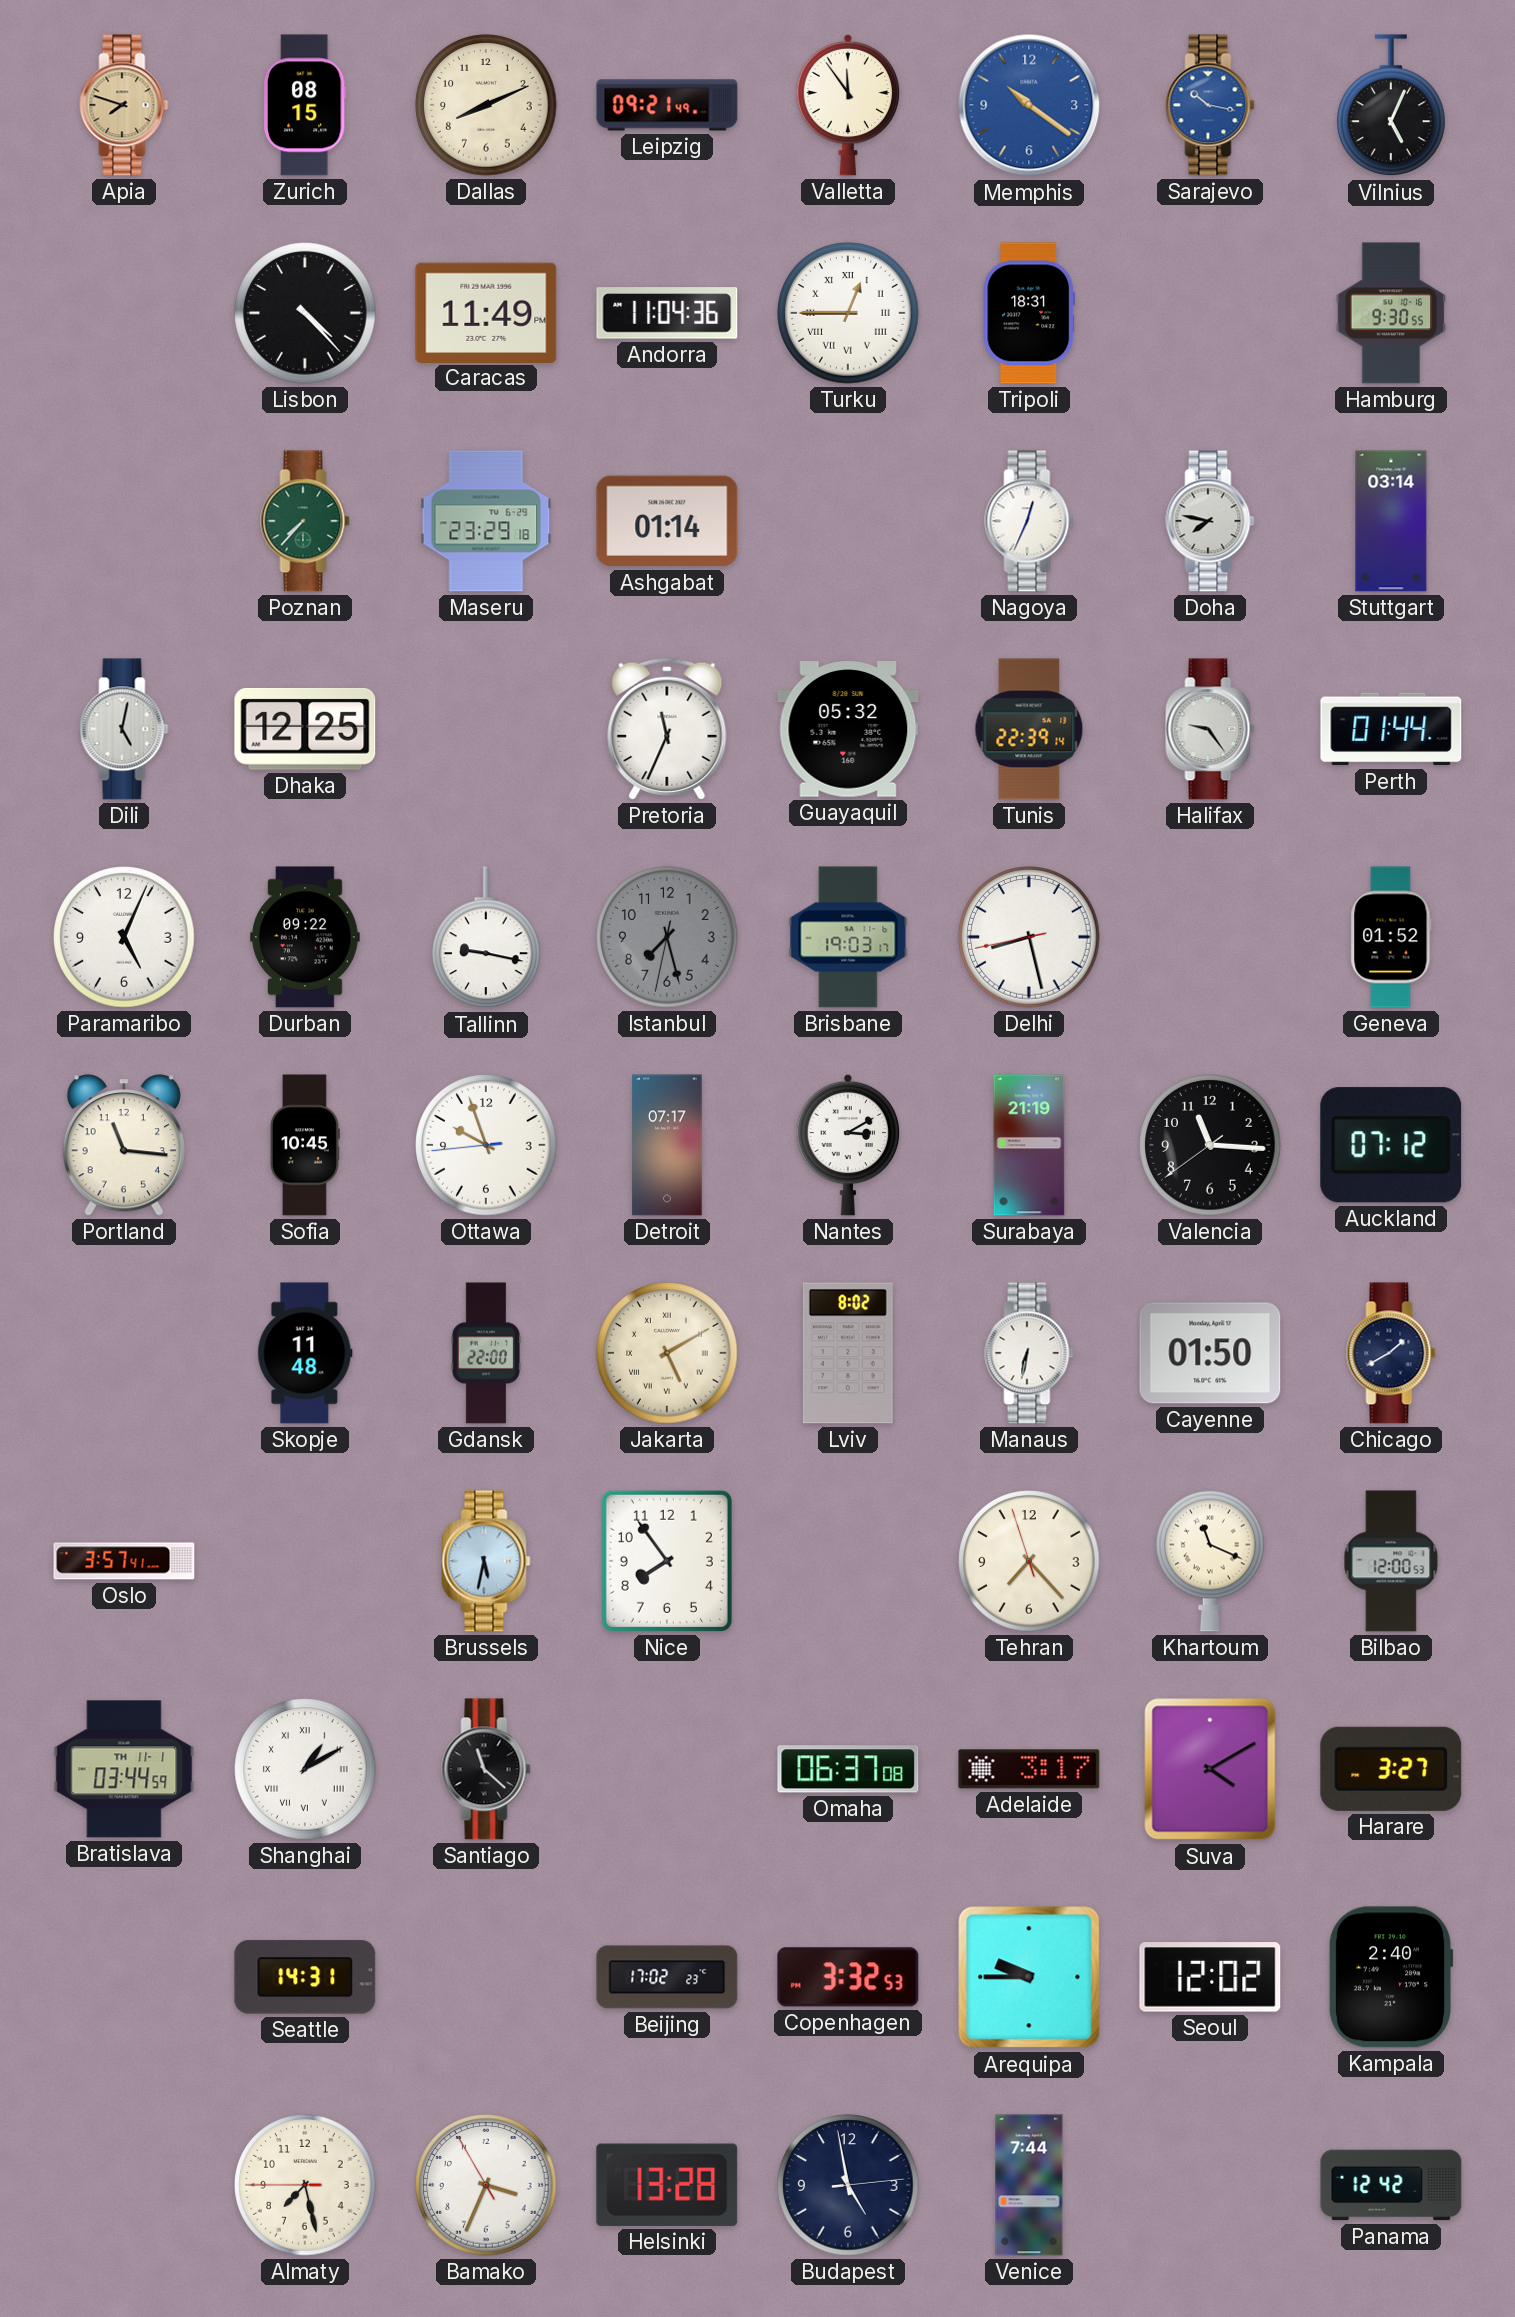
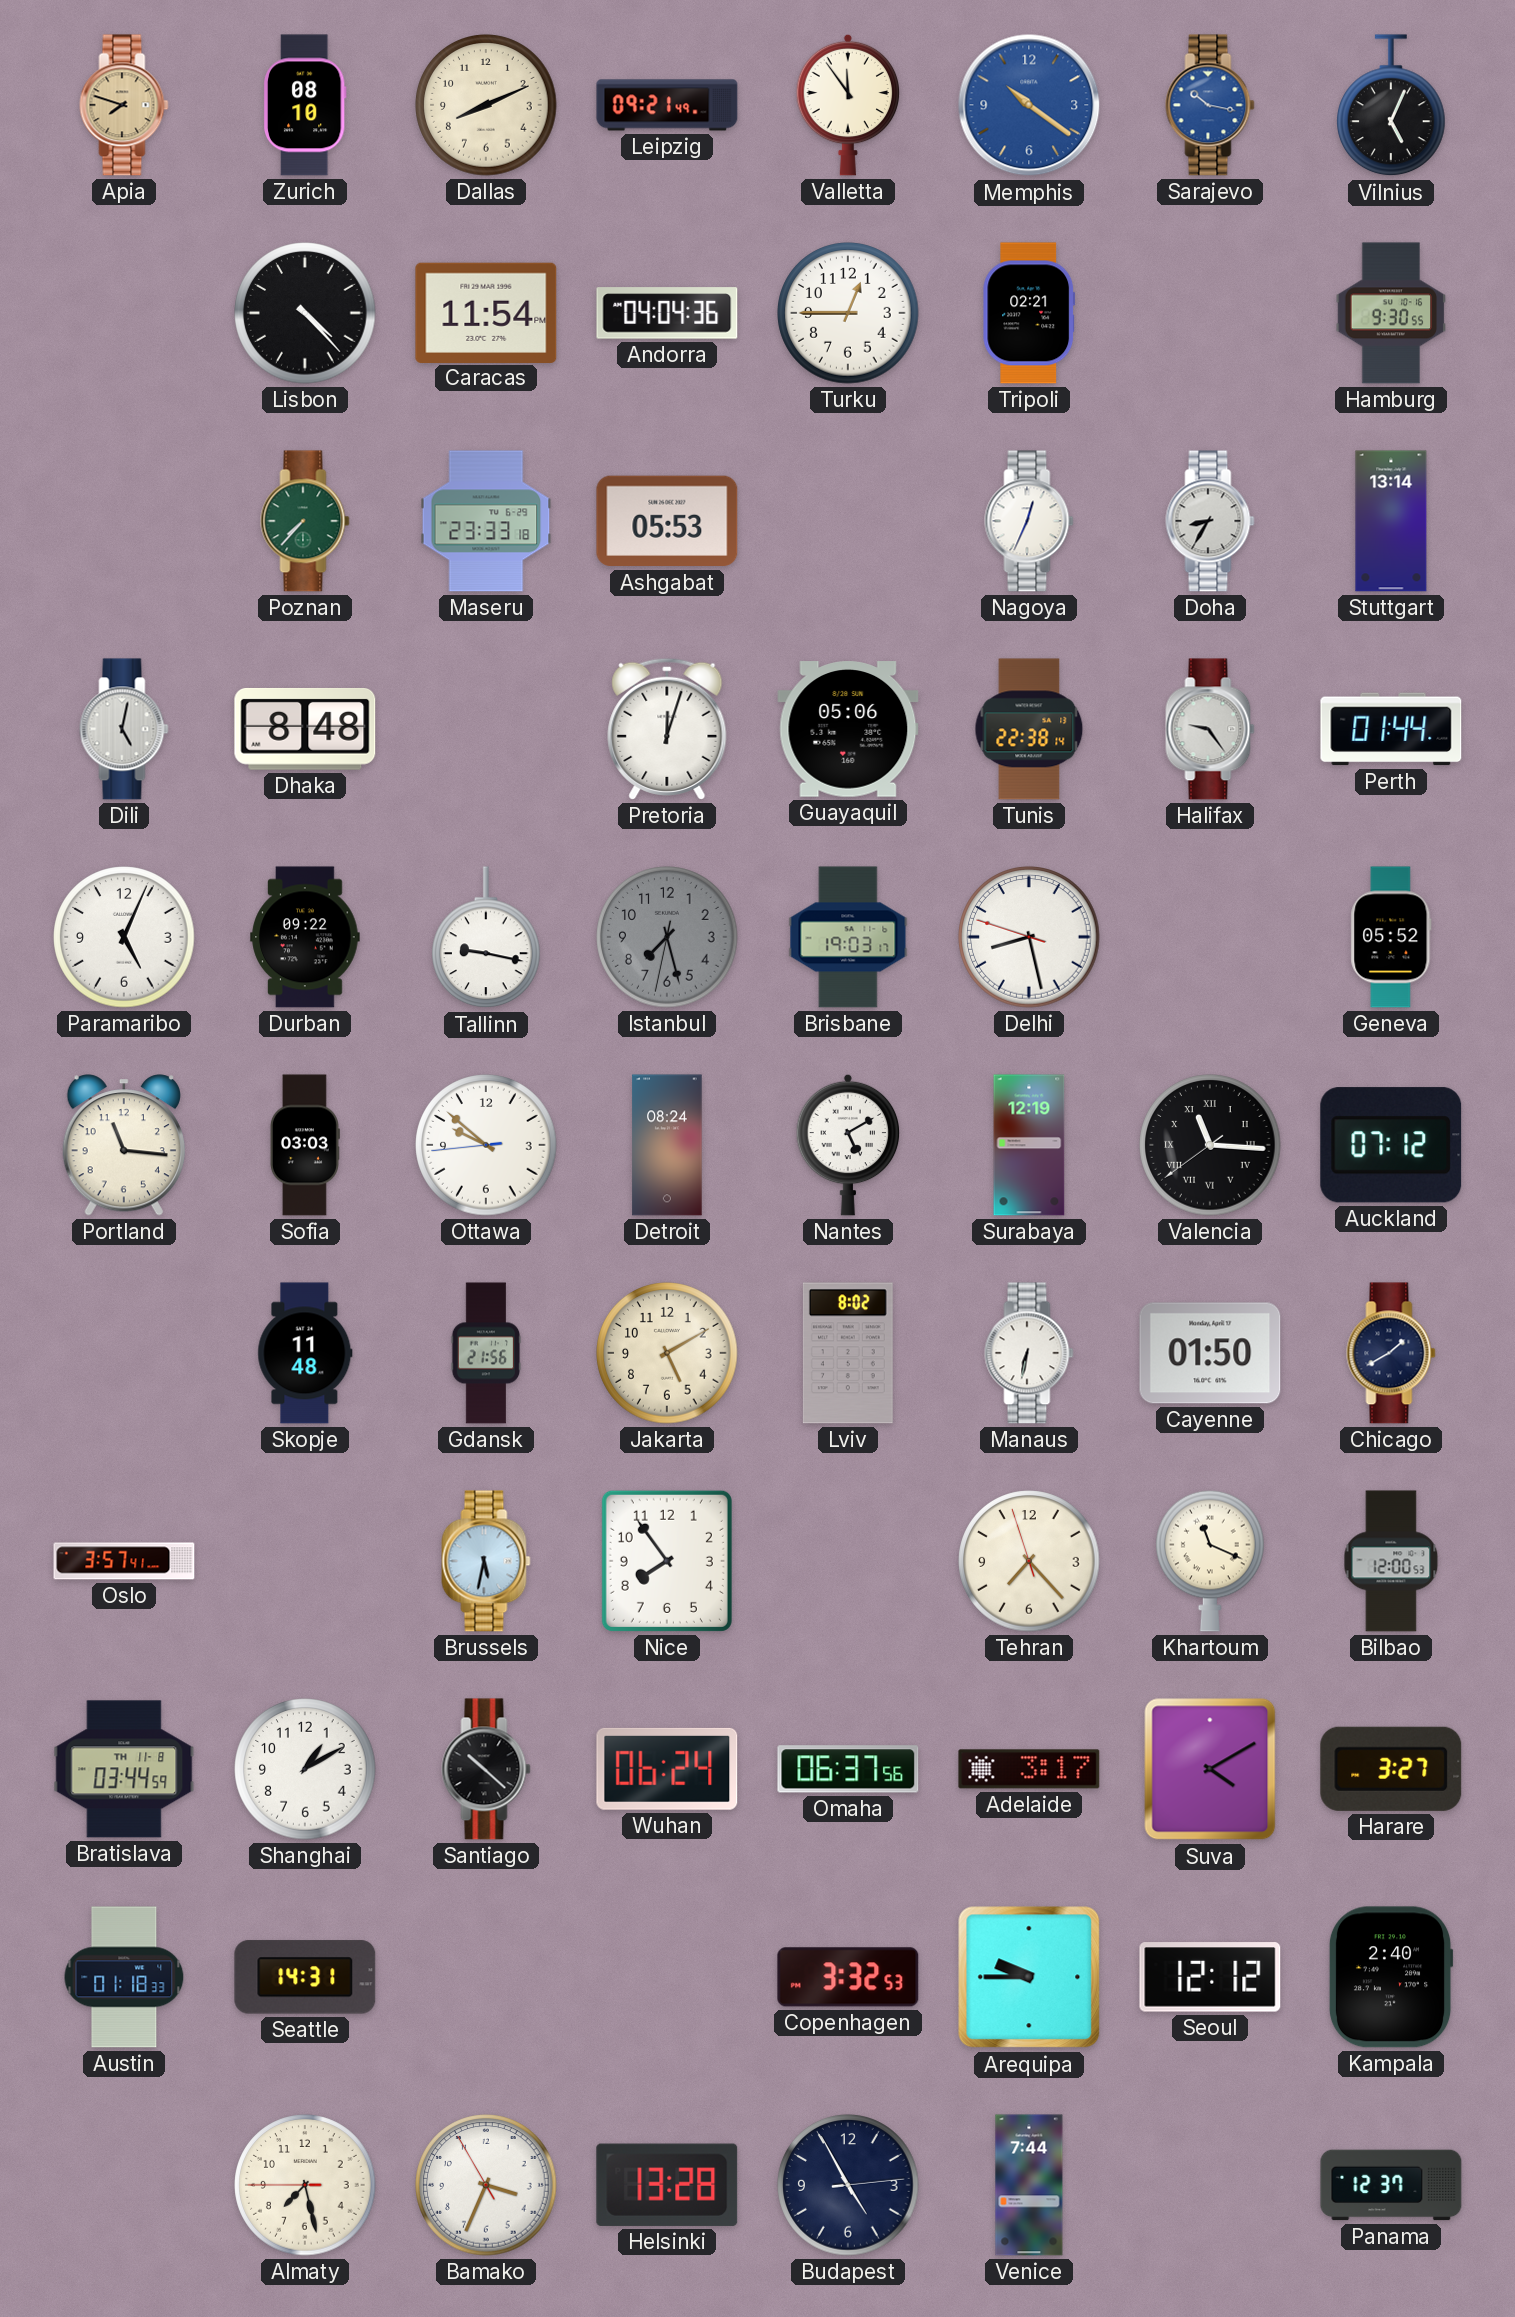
Zurich: 08:15 -> 08:10
Caracas: 11:49 -> 11:54
Andorra: 11:04 -> 04:04
Turku numerals: Roman -> Arabic
Tripoli: 18:31 -> 02:21
Maseru: 23:29 -> 23:33
Ashgabat: 01:14 -> 05:53
Doha: 7:47 -> 8:35
Stuttgart: 03:14 -> 13:14
Dhaka: 12:25 -> 8:48
Pretoria: 11:34 -> 12:03
Guayaquil: 05:32 -> 05:06
Tunis: 22:39 -> 22:38
Delhi: 8:27:43 -> 8:27:48
Geneva: 01:52 -> 05:52
Sofia: 10:45 -> 03:03
Ottawa: 9:56 -> 9:51
Detroit: 07:17 -> 08:24
Nantes: 3:10 -> 5:10
Surabaya: 21:19 -> 12:19
Valencia numerals: Arabic -> Roman
Gdansk: 22:00 -> 21:56
Jakarta numerals: Roman -> Arabic
Bratislava date: TH 11-1 -> TH 11-8
Shanghai numerals: Roman -> Arabic
Santiago: 11:22 -> 10:22
Wuhan: none -> 06:24
Omaha: 06:37:08 -> 06:37:56
Austin: none -> 01:18
Beijing: 17:02 -> none
Seoul: 12:02 -> 12:12
Budapest: 4:58 -> 4:55
Panama: 12:42 -> 12:37
